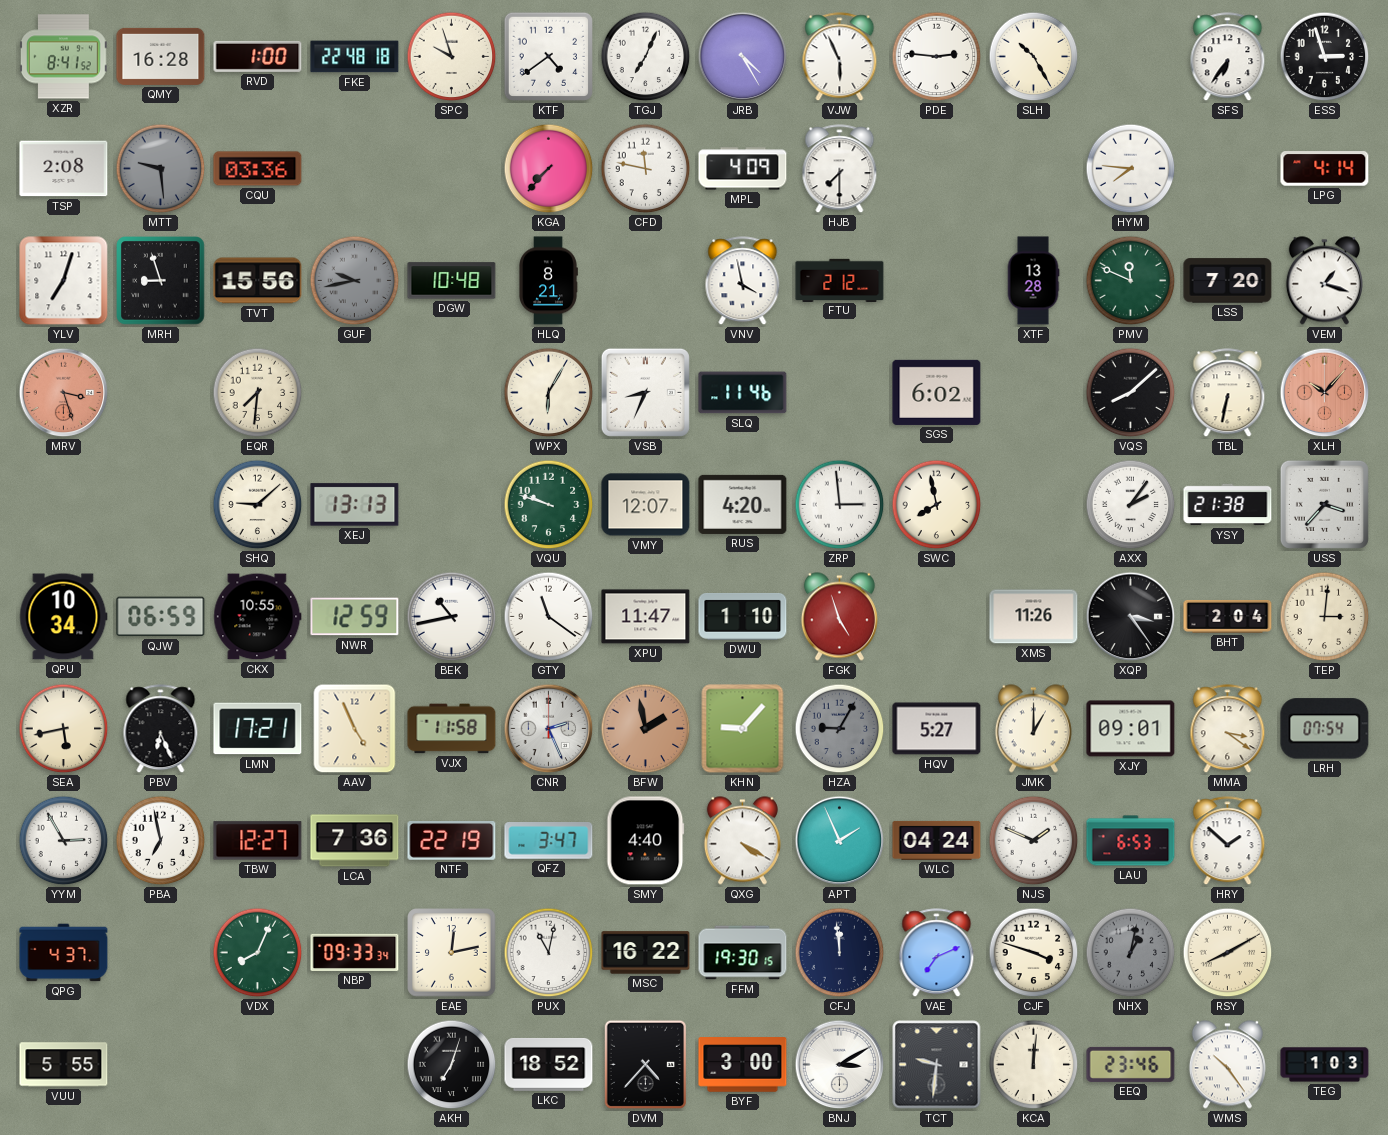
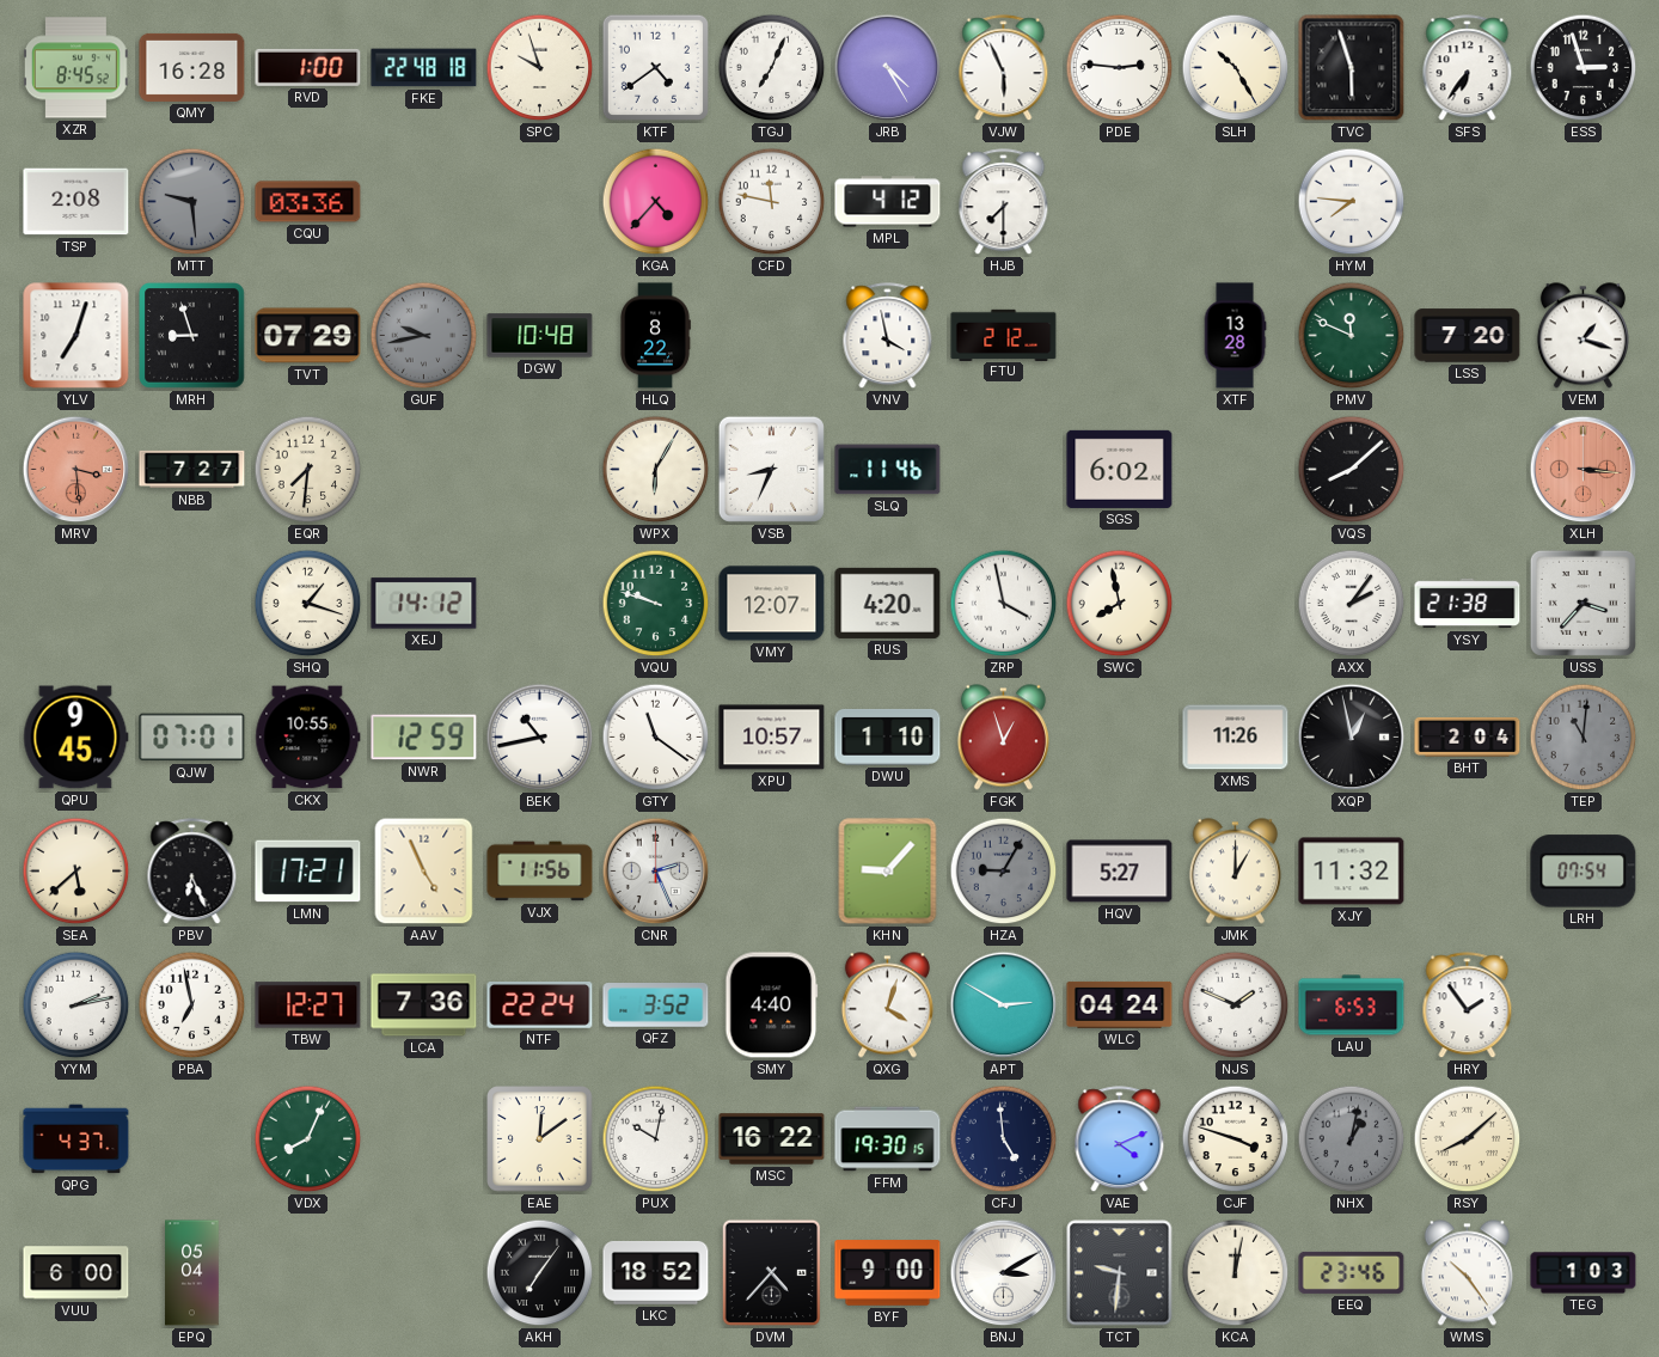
XZR: 8:41 -> 8:45
TVC: none -> 5:57
KGA: 7:37 -> 4:37
MPL: 4:09 -> 4:12
LPG: 4:14 -> none
TVT: 15:56 -> 07:29
HLQ: 8:21 -> 8:22
MRV: 3:27 -> 3:29
NBB: none -> 7:27
TBL: 6:32 -> none
XLH: 10:07 -> 3:16
SHQ: 9:08 -> 1:18
XEJ: 13:13 -> 14:12
ZRP: 2:59 -> 3:58
QPU: 10:34 -> 9:45
QJW: 06:59 -> 07:01
XPU: 11:47 -> 10:57
FGK: 4:57 -> 12:57
XQP: 3:24 -> 12:58
TEP: 3:01 -> 11:01
TEP dial: cream -> grey
SEA: 5:43 -> 5:38
VJX: 11:58 -> 11:56
BFW: 1:58 -> none
XJY: 09:01 -> 11:32
MMA: 3:21 -> none
YYM: 2:55 -> 2:13
NTF: 22:19 -> 22:24
QFZ: 3:47 -> 3:52
QXG: 4:20 -> 4:03
APT: 1:56 -> 2:50
HRY: 1:52 -> 1:54
NBP: 09:33 -> none
EAE: 12:13 -> 12:09
PUX: 11:02 -> 10:02
CFJ: 11:59 -> 4:59
VAE: 7:11 -> 4:11
RSY: 8:10 -> 8:08
VUU: 5:55 -> 6:00
EPQ: none -> 05:04
AKH: 7:03 -> 7:06
BYF: 3:00 -> 9:00
KCA: 12:01 -> 12:02
